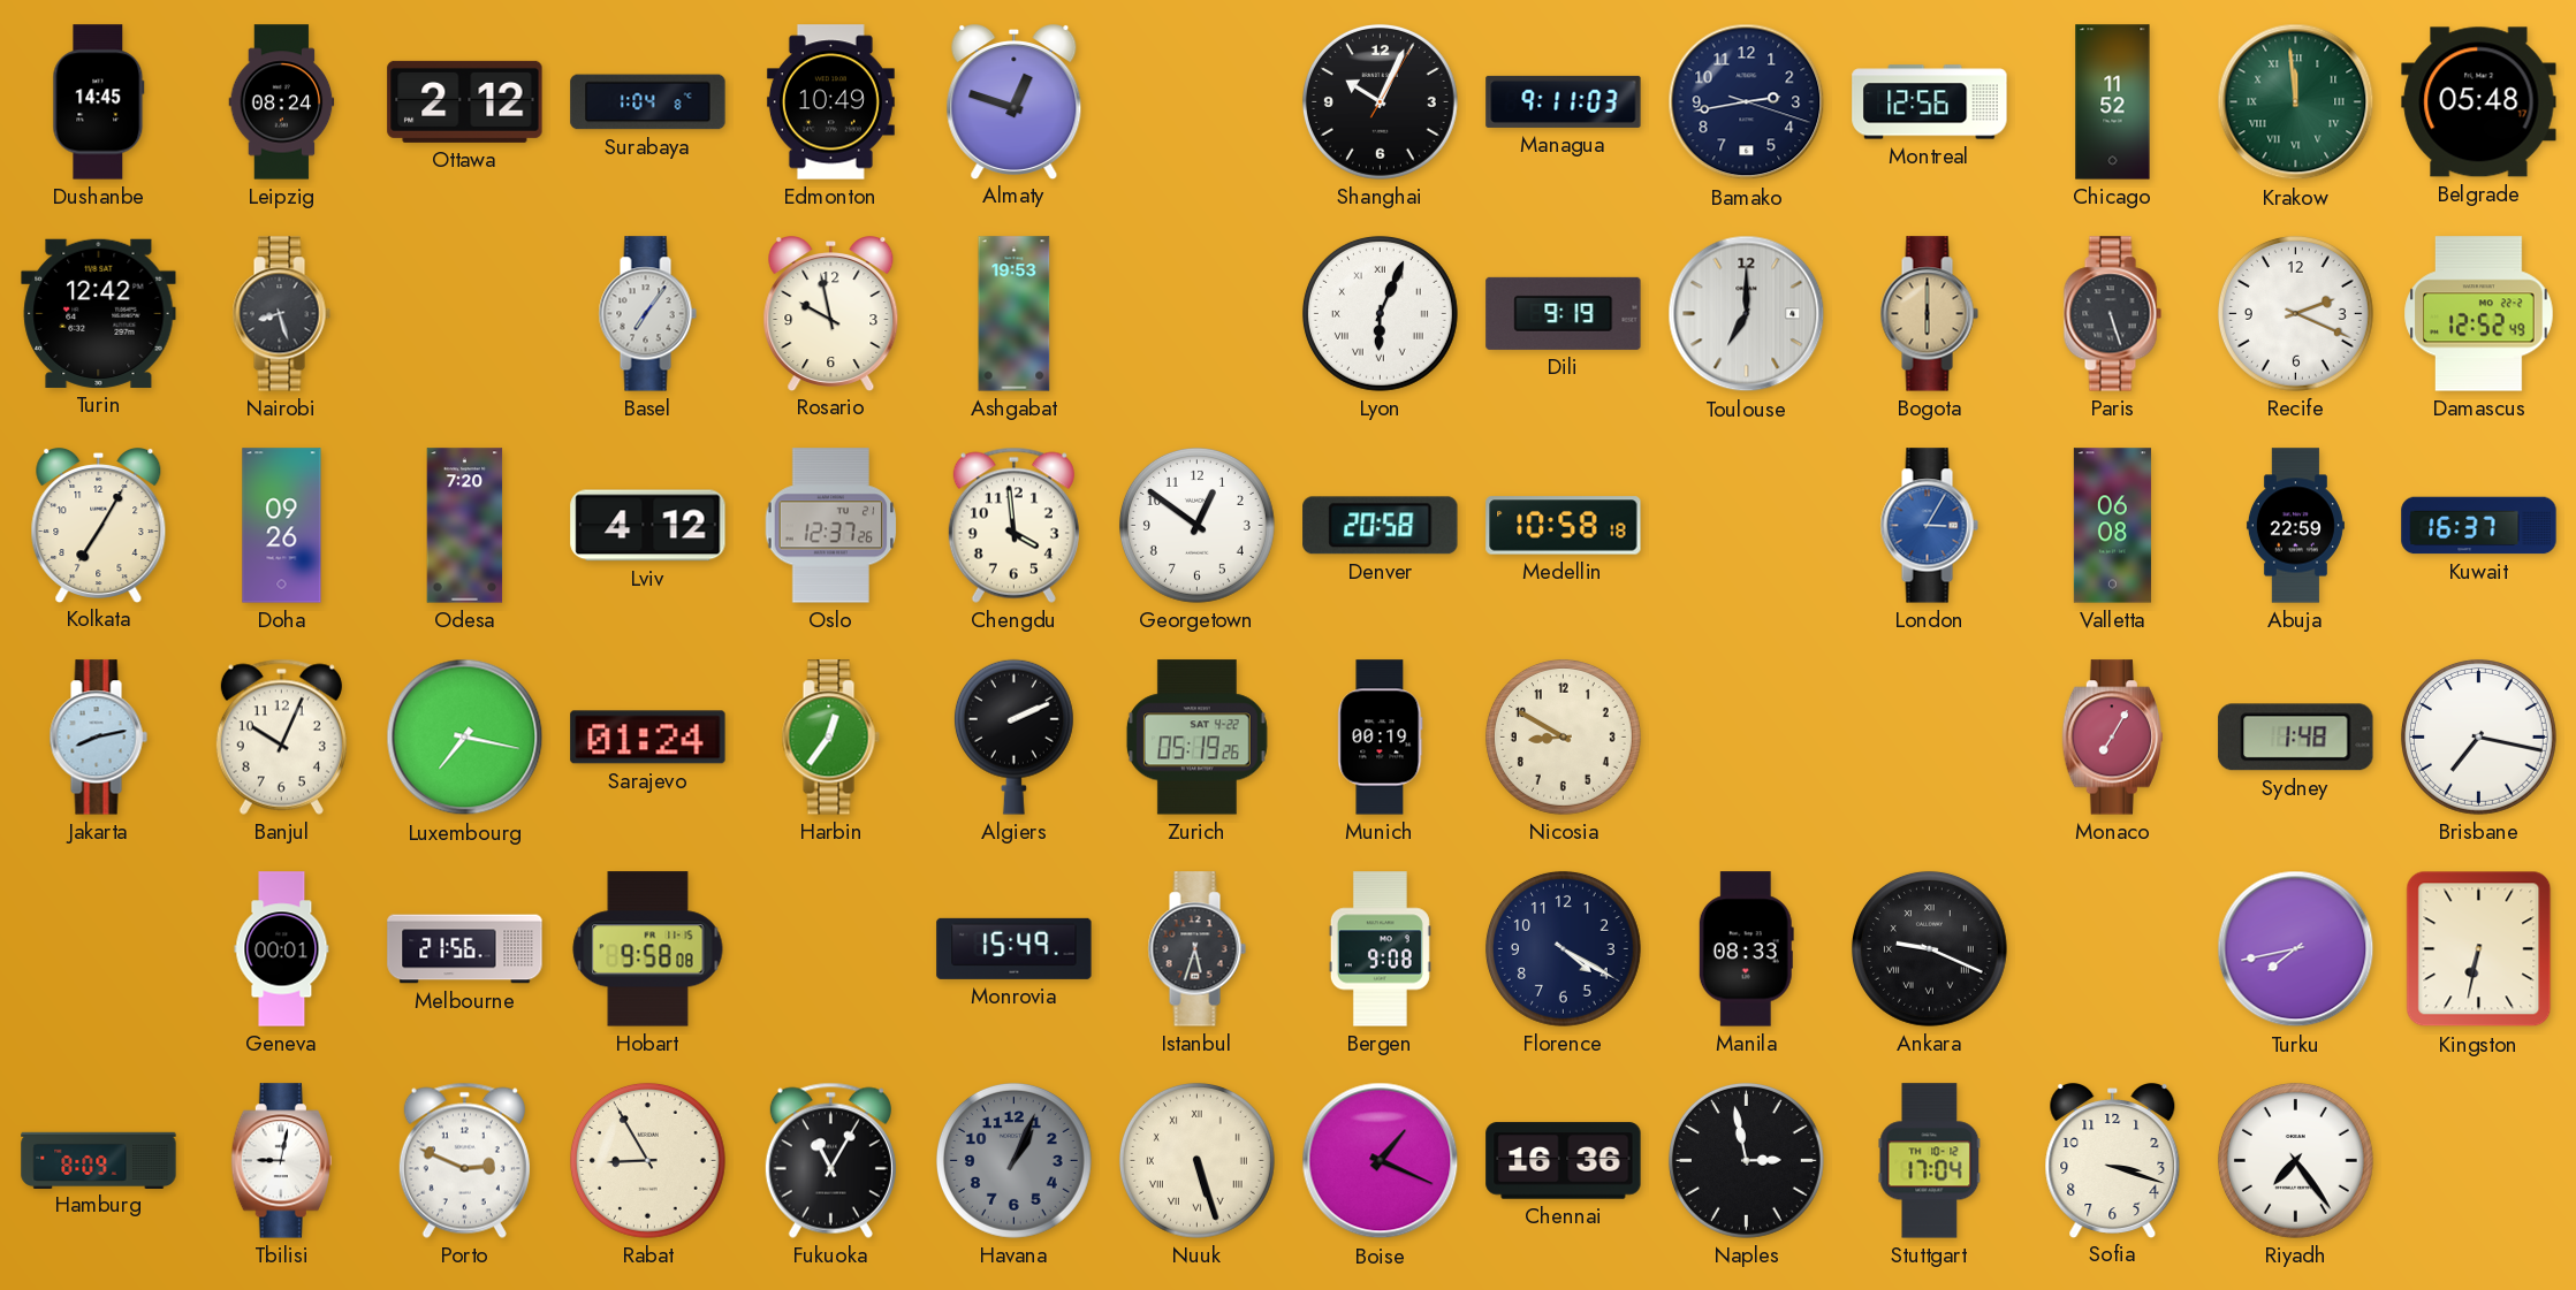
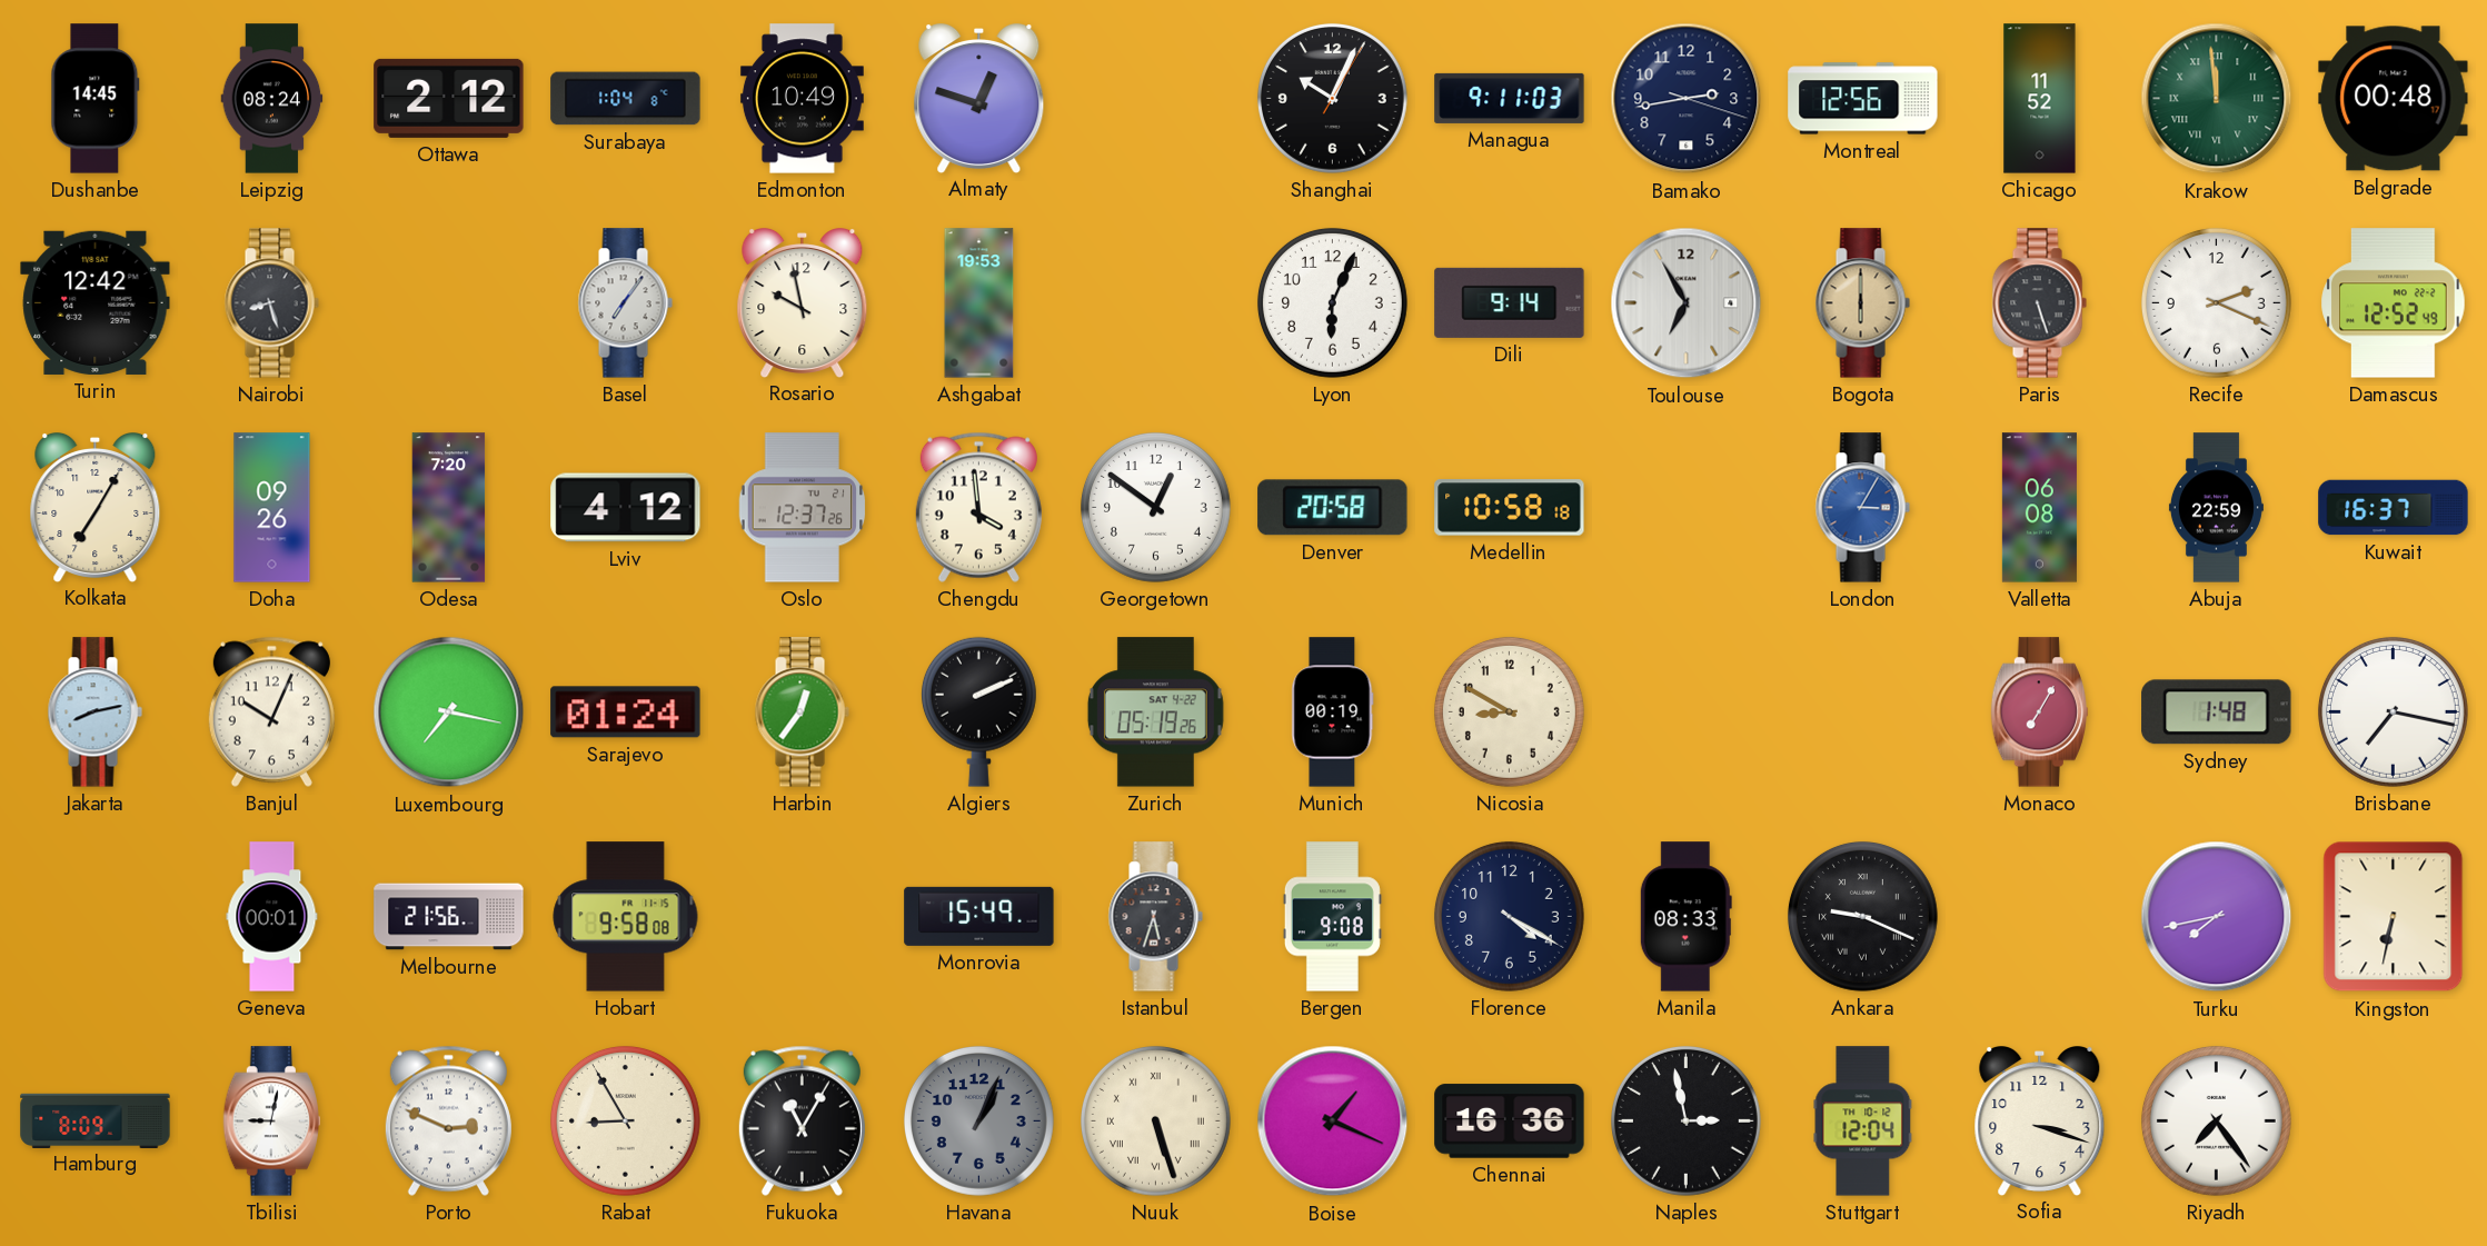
Belgrade: 05:48 -> 00:48
Lyon numerals: Roman -> Arabic
Dili: 9:19 -> 9:14
Toulouse: 7:00 -> 6:55
Stuttgart: 17:04 -> 12:04
